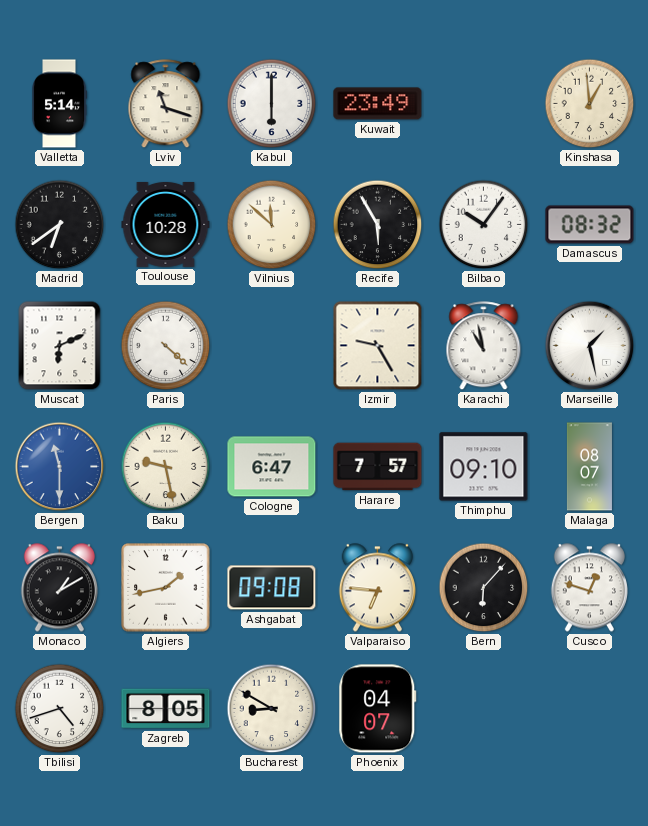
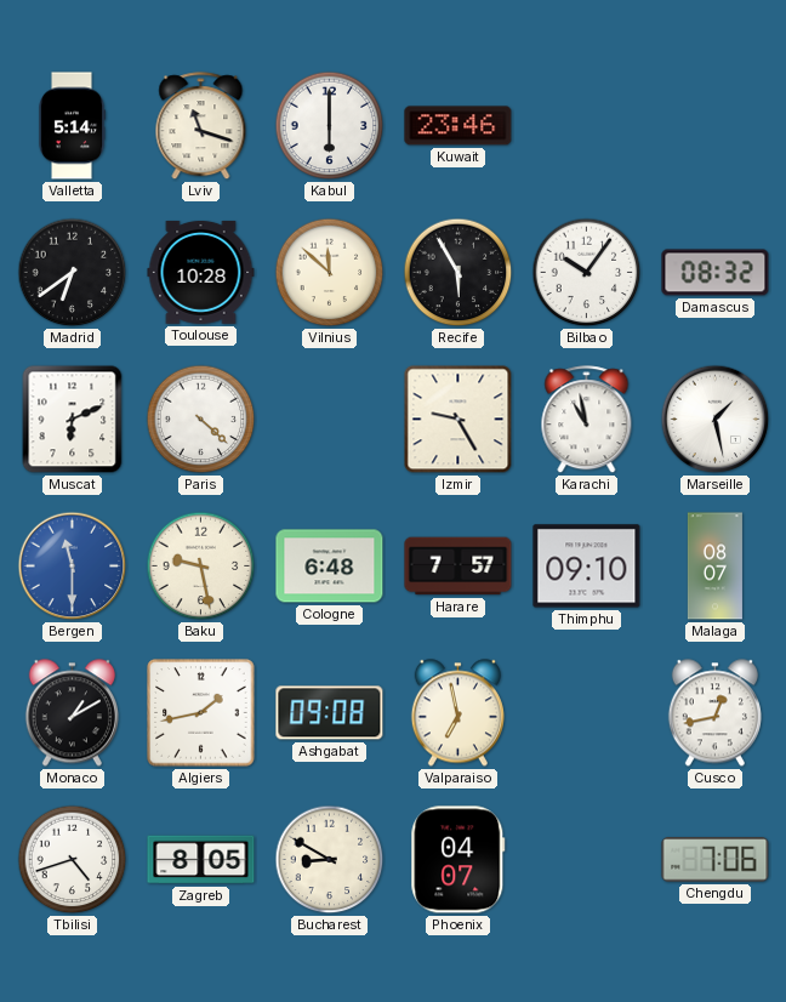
Kuwait: 23:49 -> 23:46
Kinshasa: 12:59 -> none
Cologne: 6:47 -> 6:48
Valparaiso: 6:46 -> 6:58
Bern: 6:07 -> none
Cusco: 12:48 -> 12:43
Chengdu: none -> 7:06
